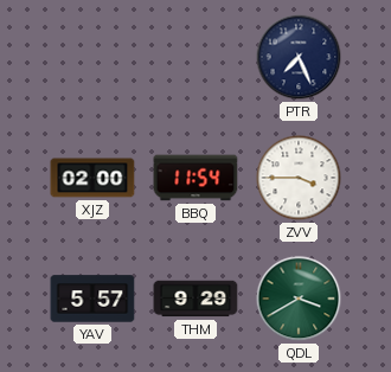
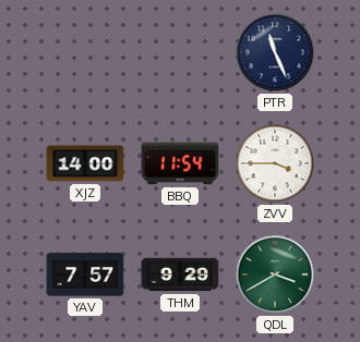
PTR: 7:26 -> 11:26
XJZ: 02:00 -> 14:00
YAV: 5:57 -> 7:57
